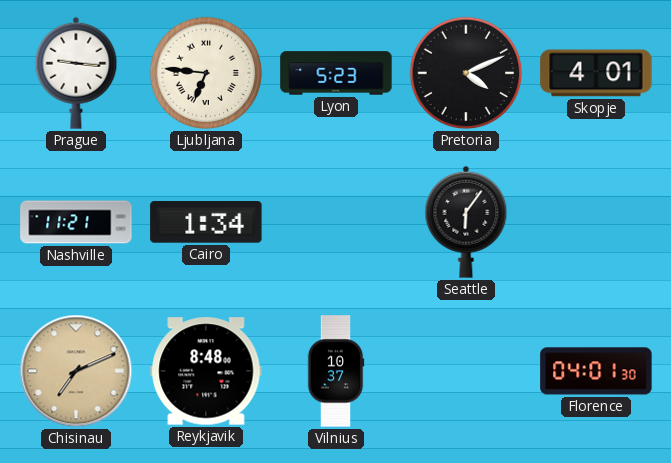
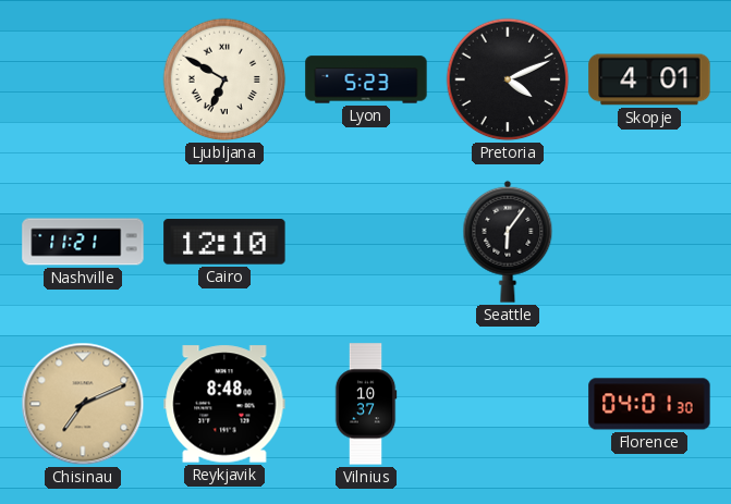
Prague: 9:16 -> none
Ljubljana: 6:46 -> 6:50
Cairo: 1:34 -> 12:10
